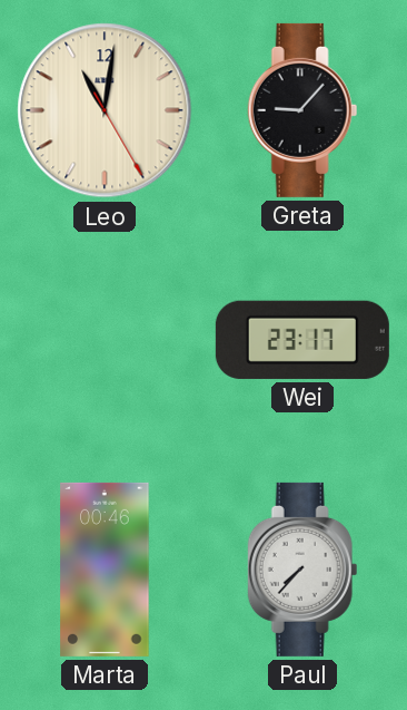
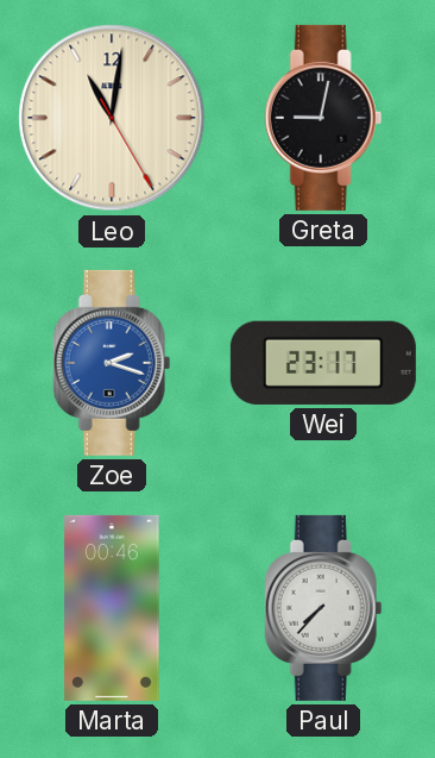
Greta: 9:07 -> 9:02
Zoe: none -> 2:18
